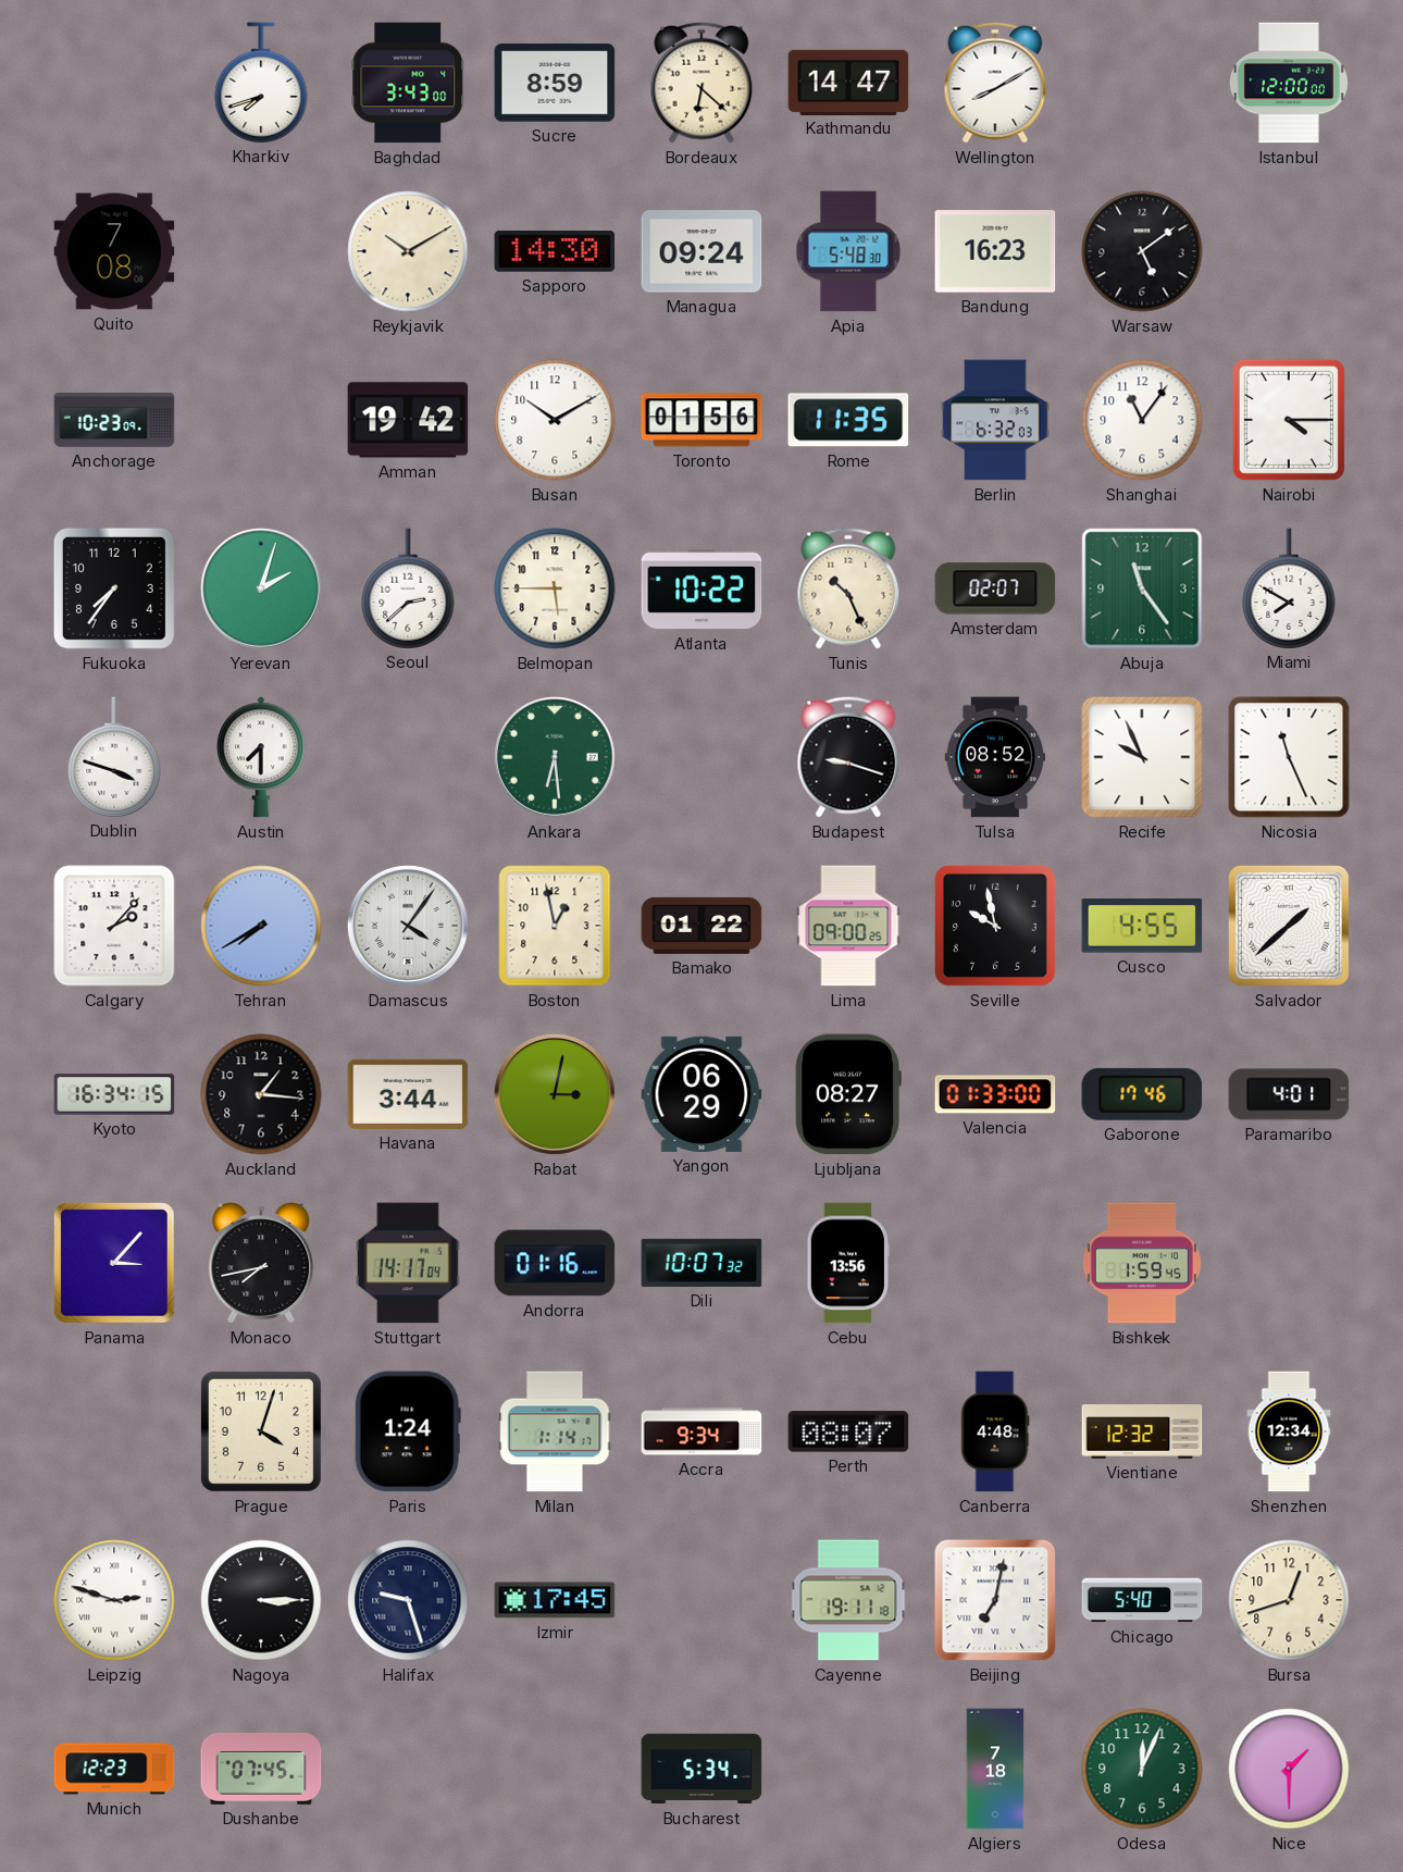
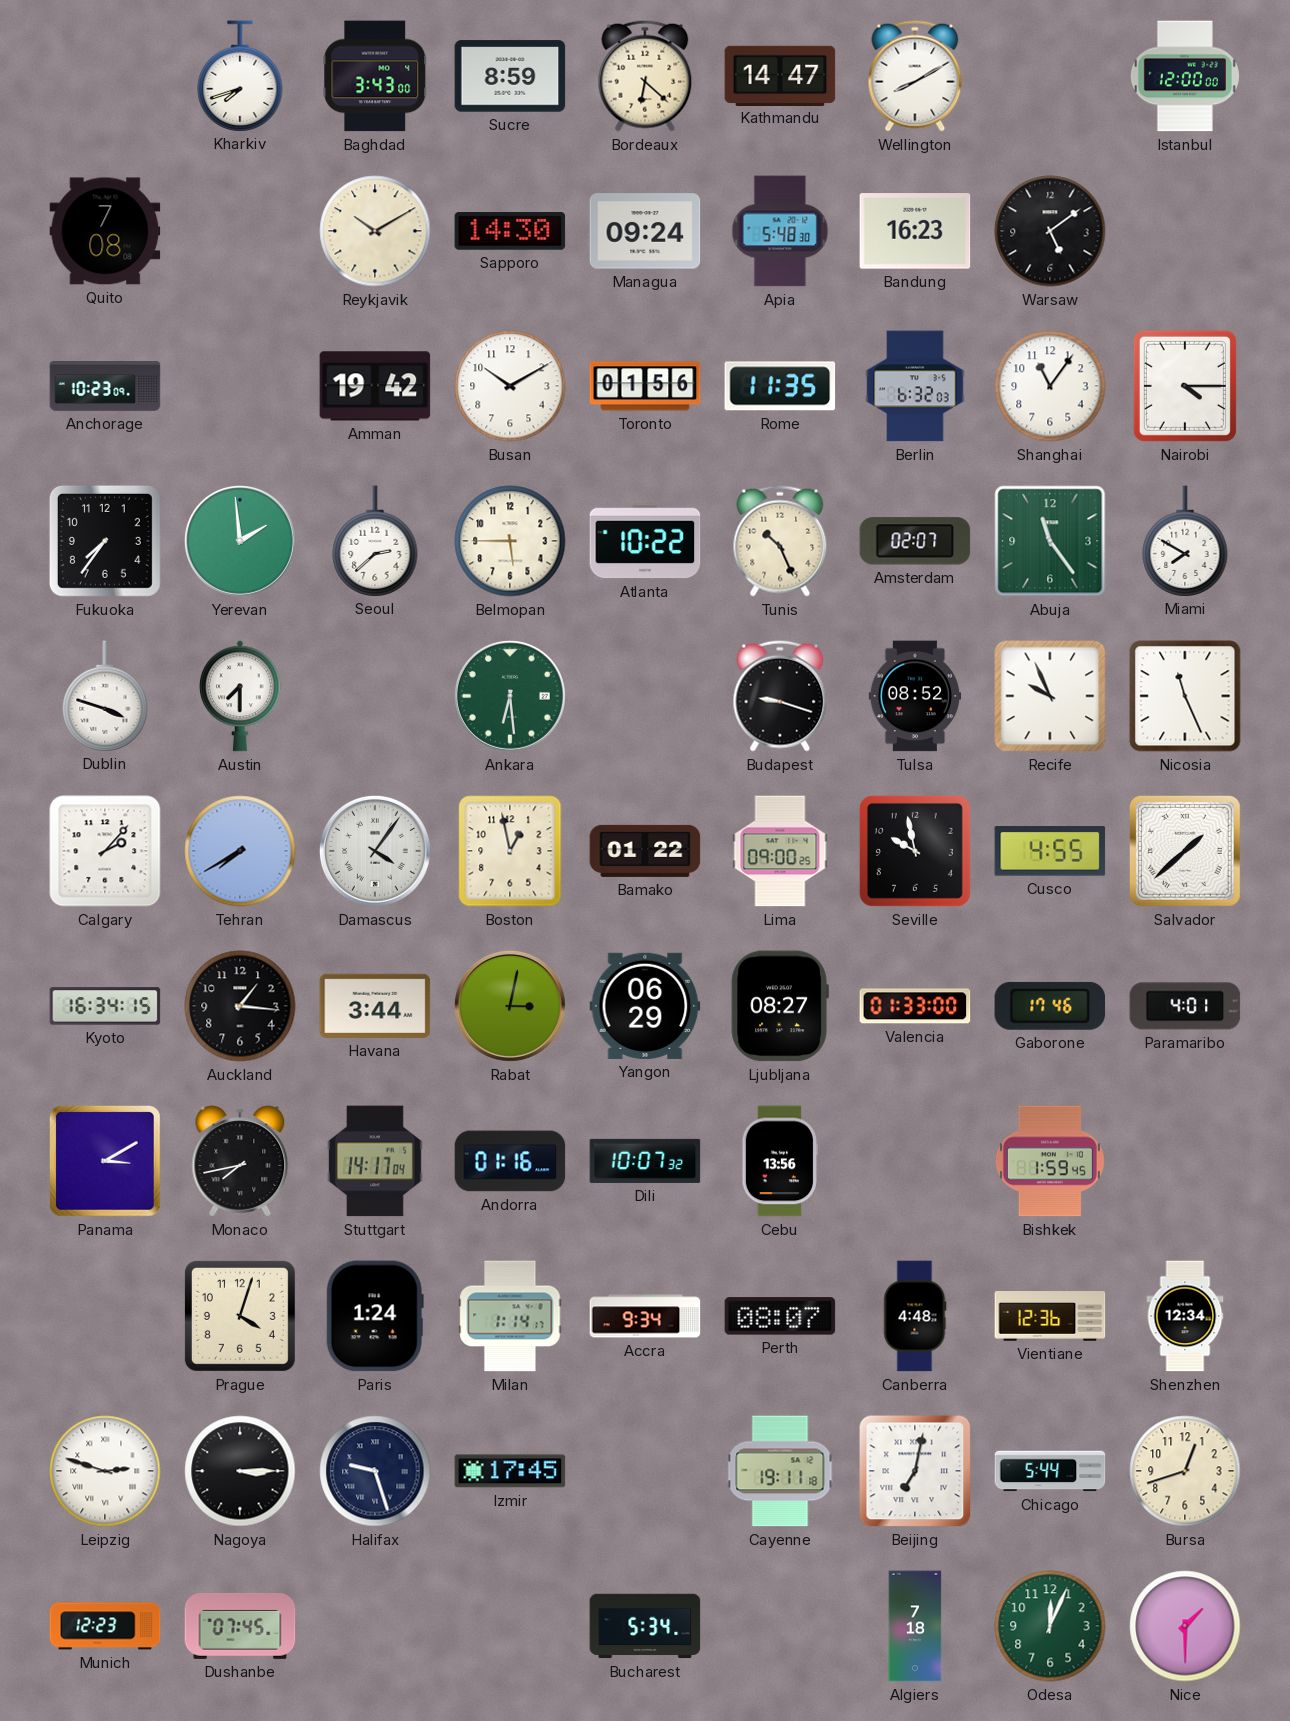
Yerevan: 2:03 -> 1:59
Panama: 3:07 -> 3:10
Vientiane: 12:32 -> 12:36
Chicago: 5:40 -> 5:44
